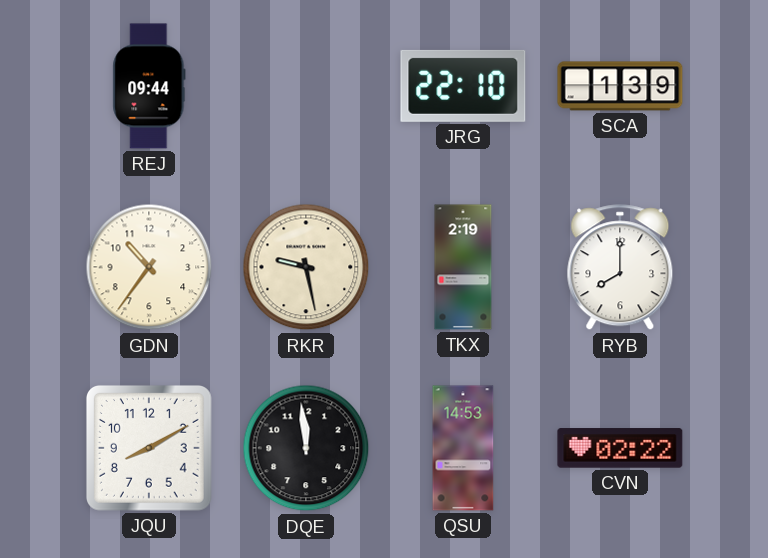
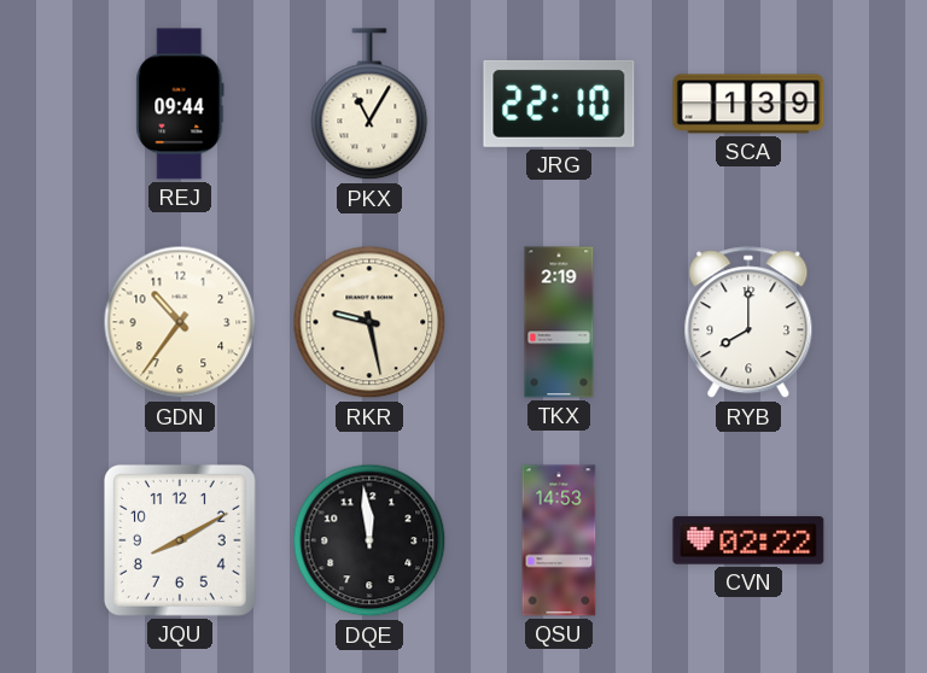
PKX: none -> 11:05
